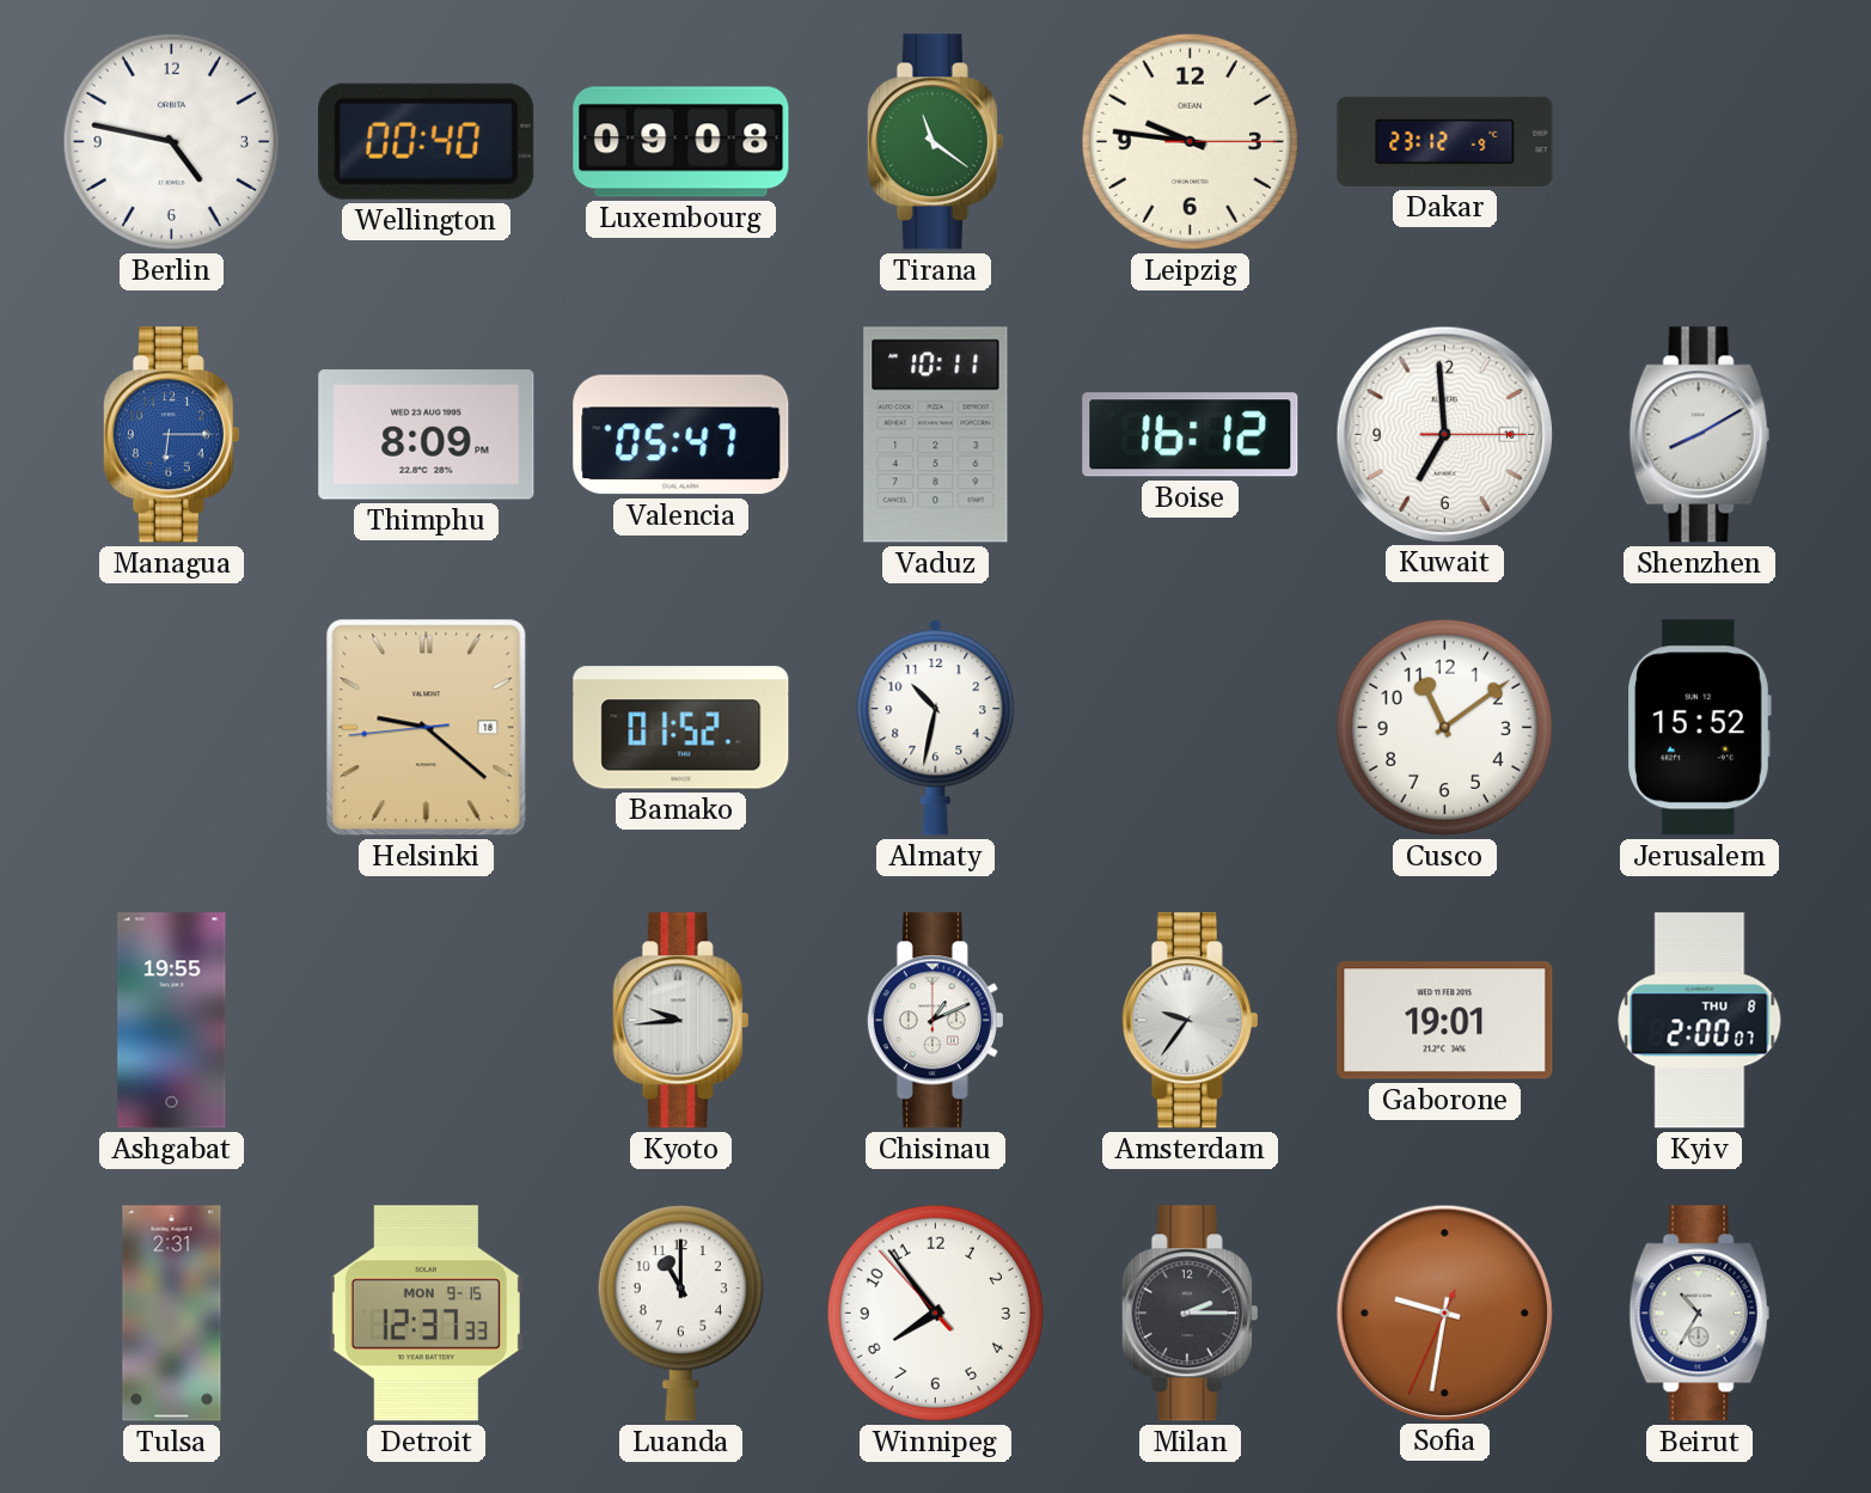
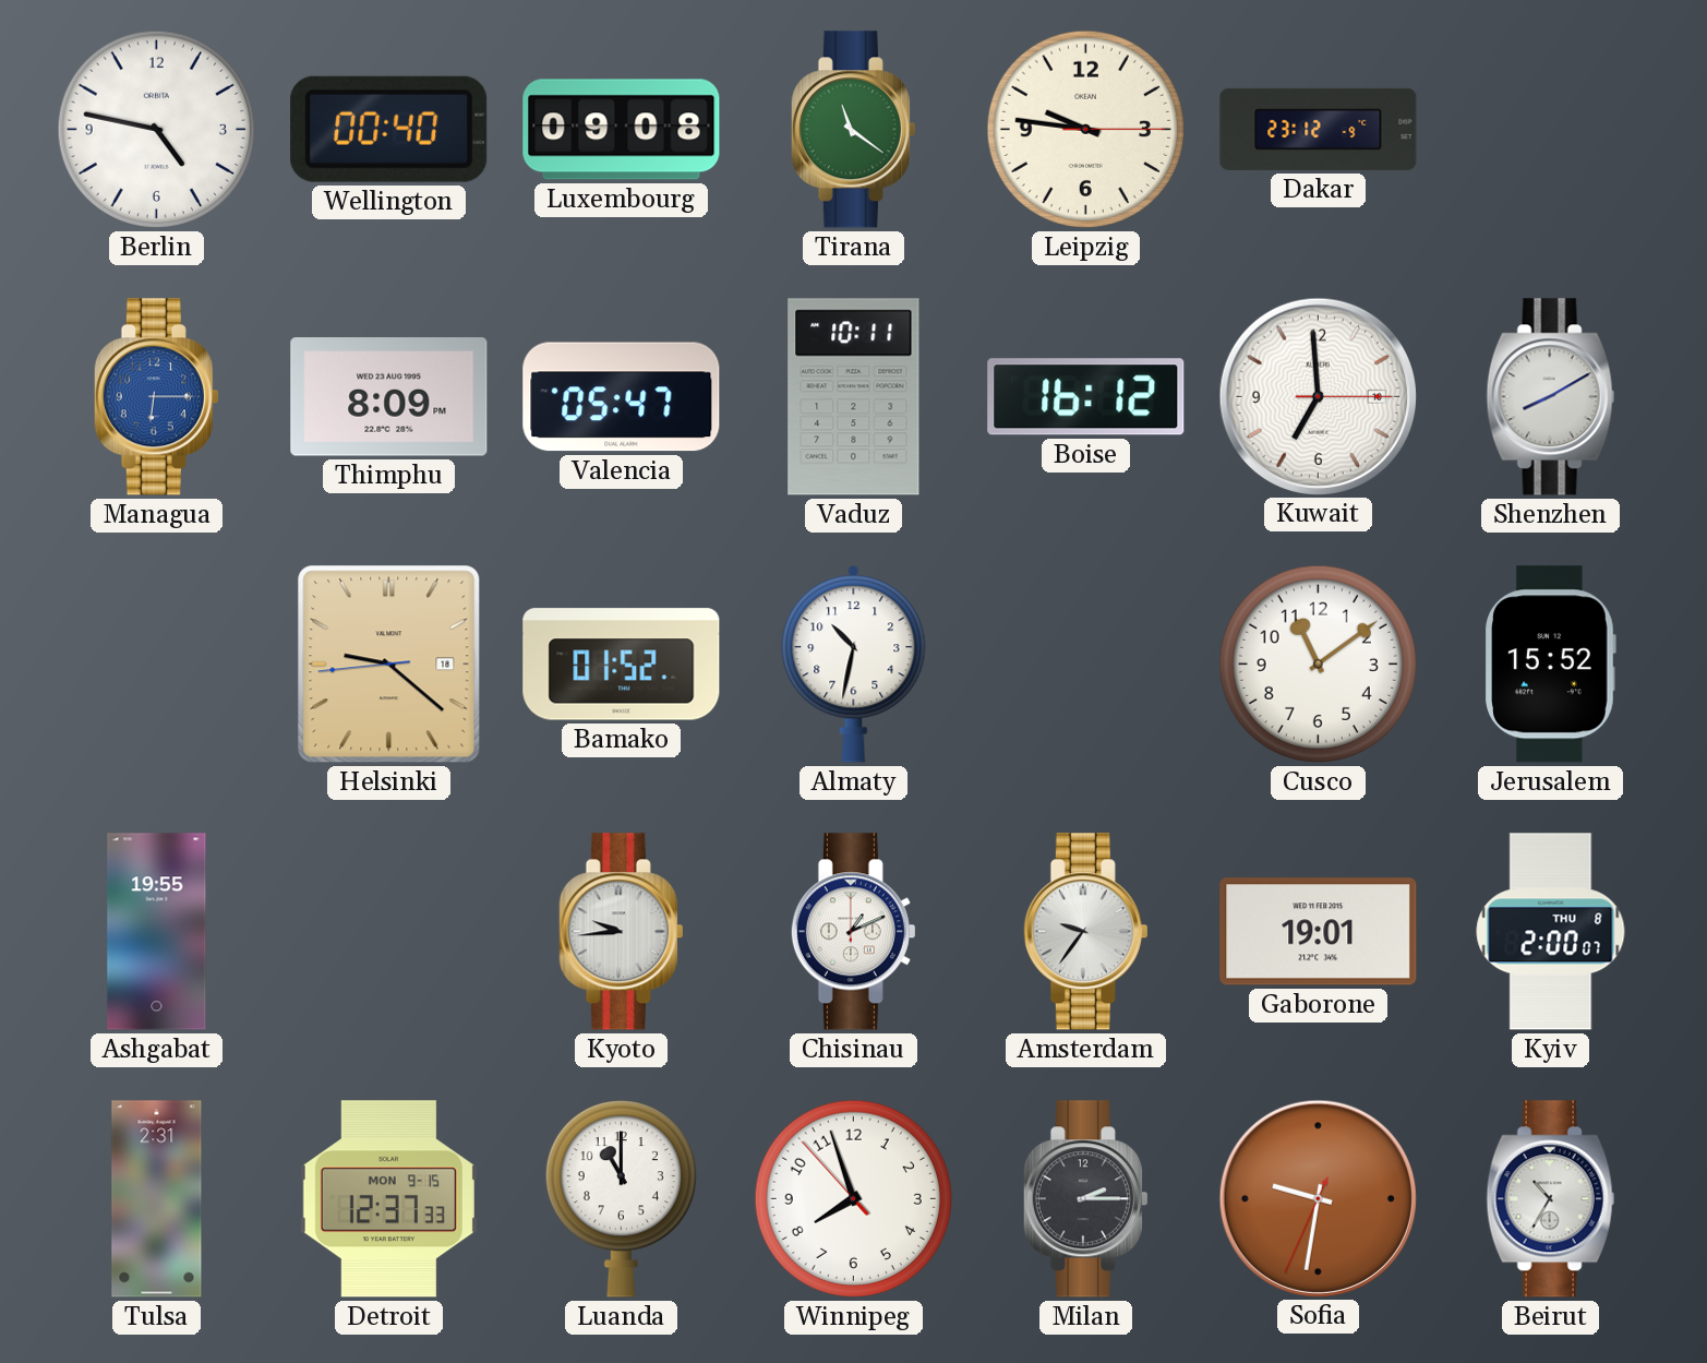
Winnipeg: 7:53 -> 7:56
